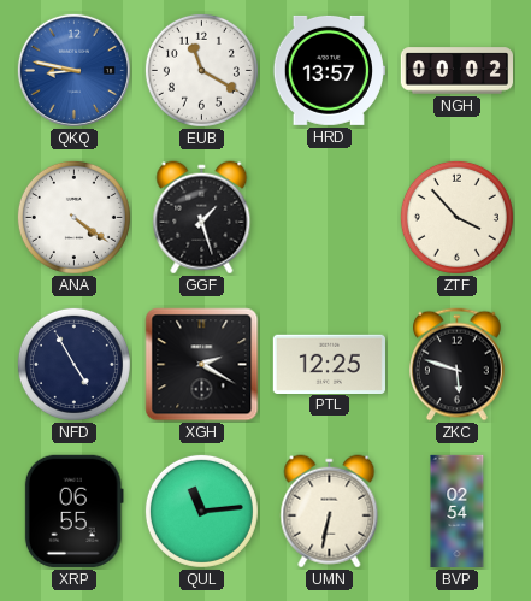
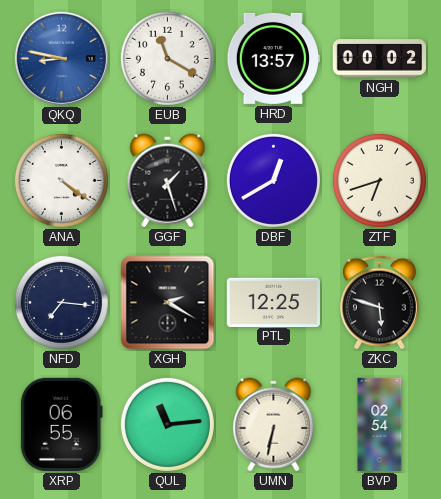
DBF: none -> 12:40
ZTF: 3:53 -> 6:42
NFD: 4:55 -> 7:16
